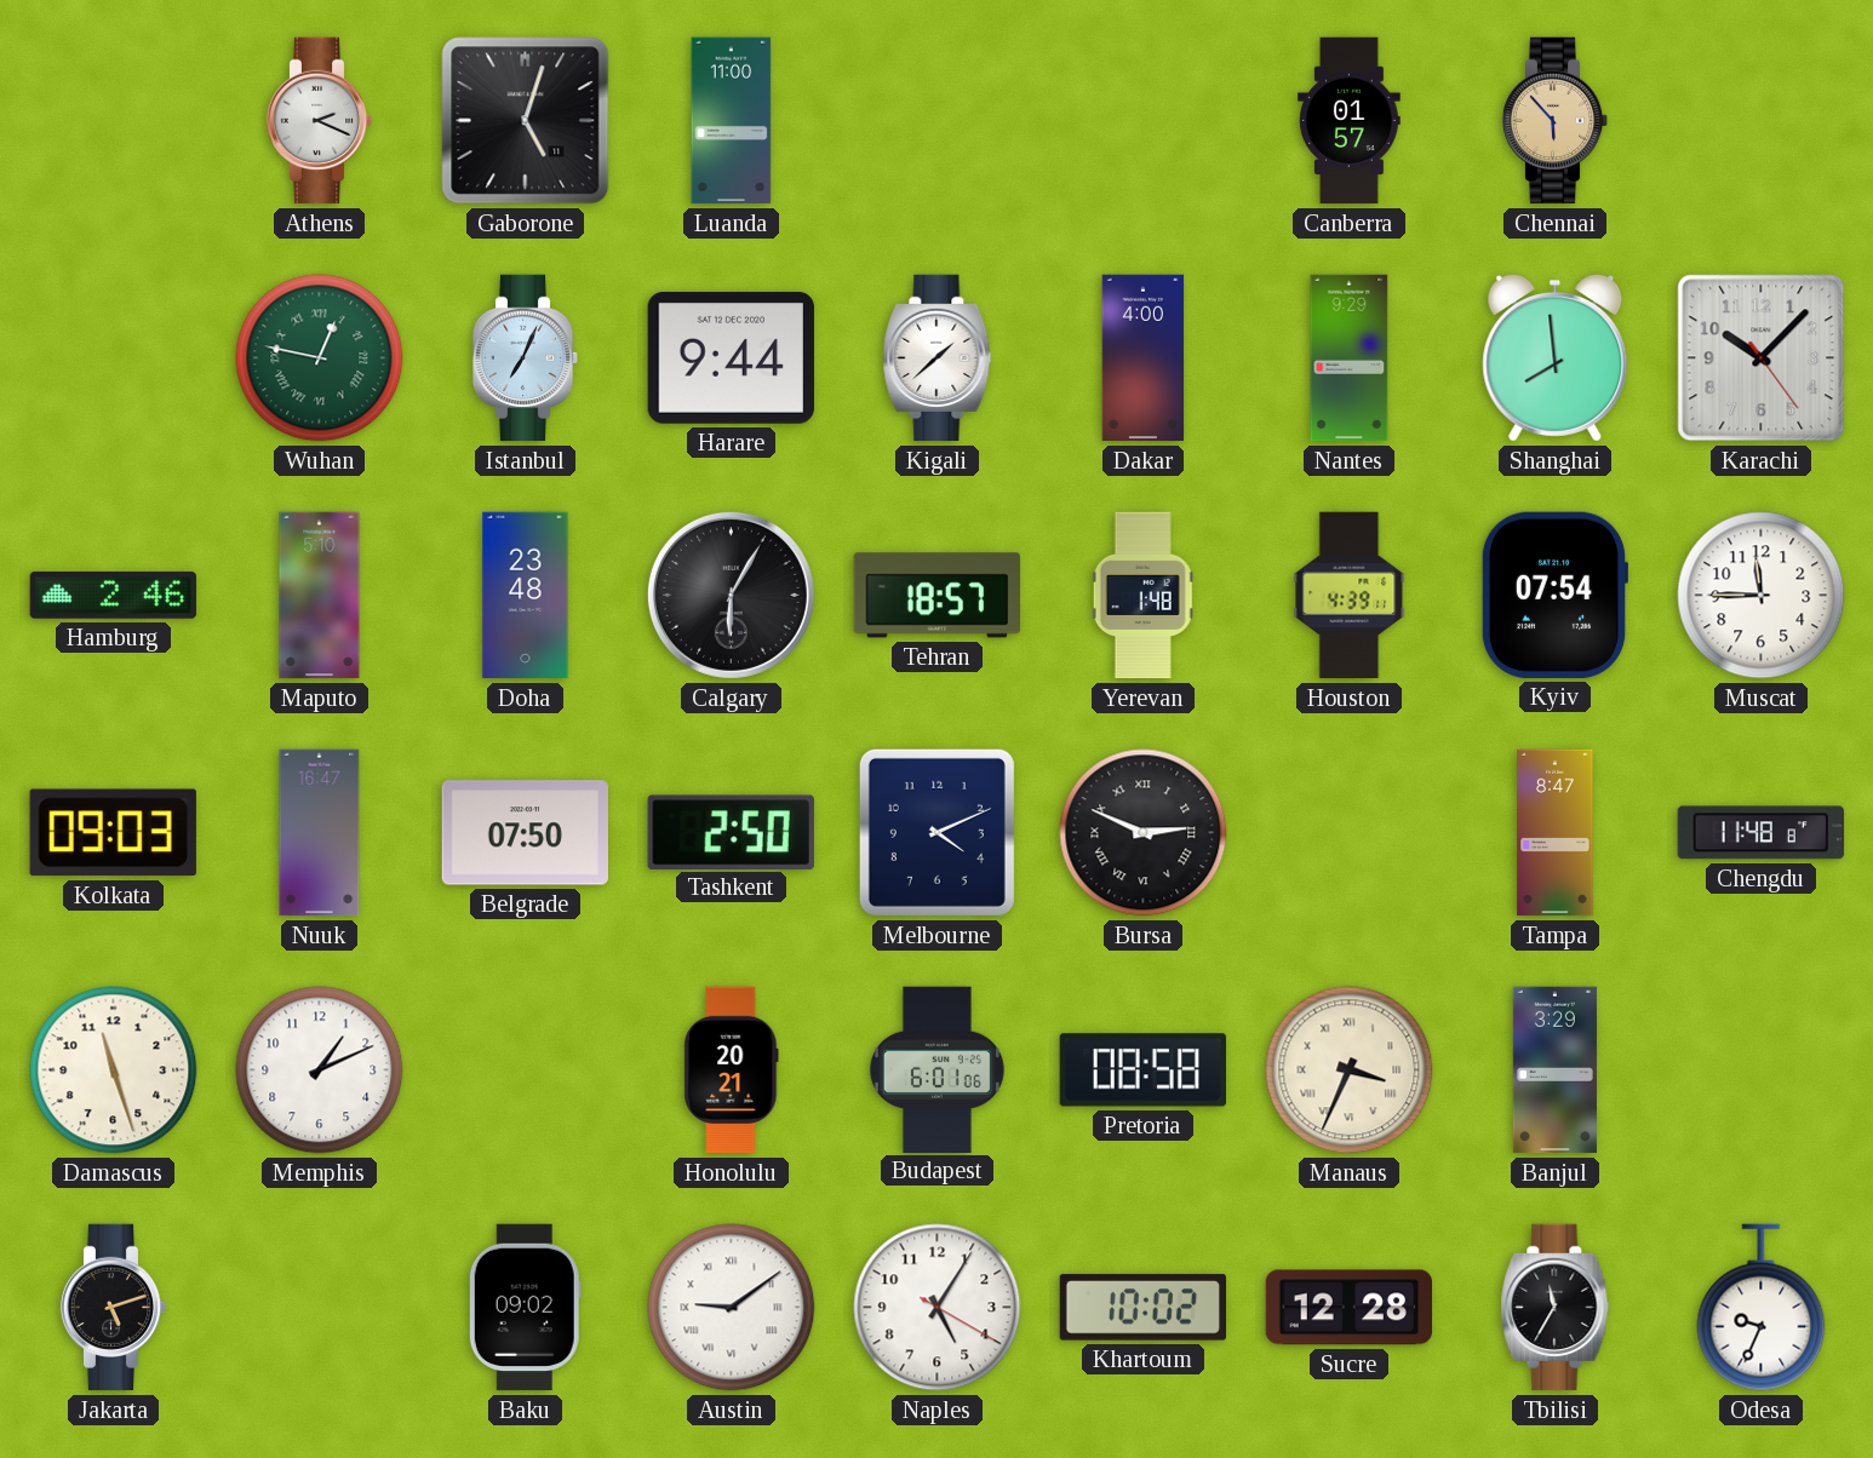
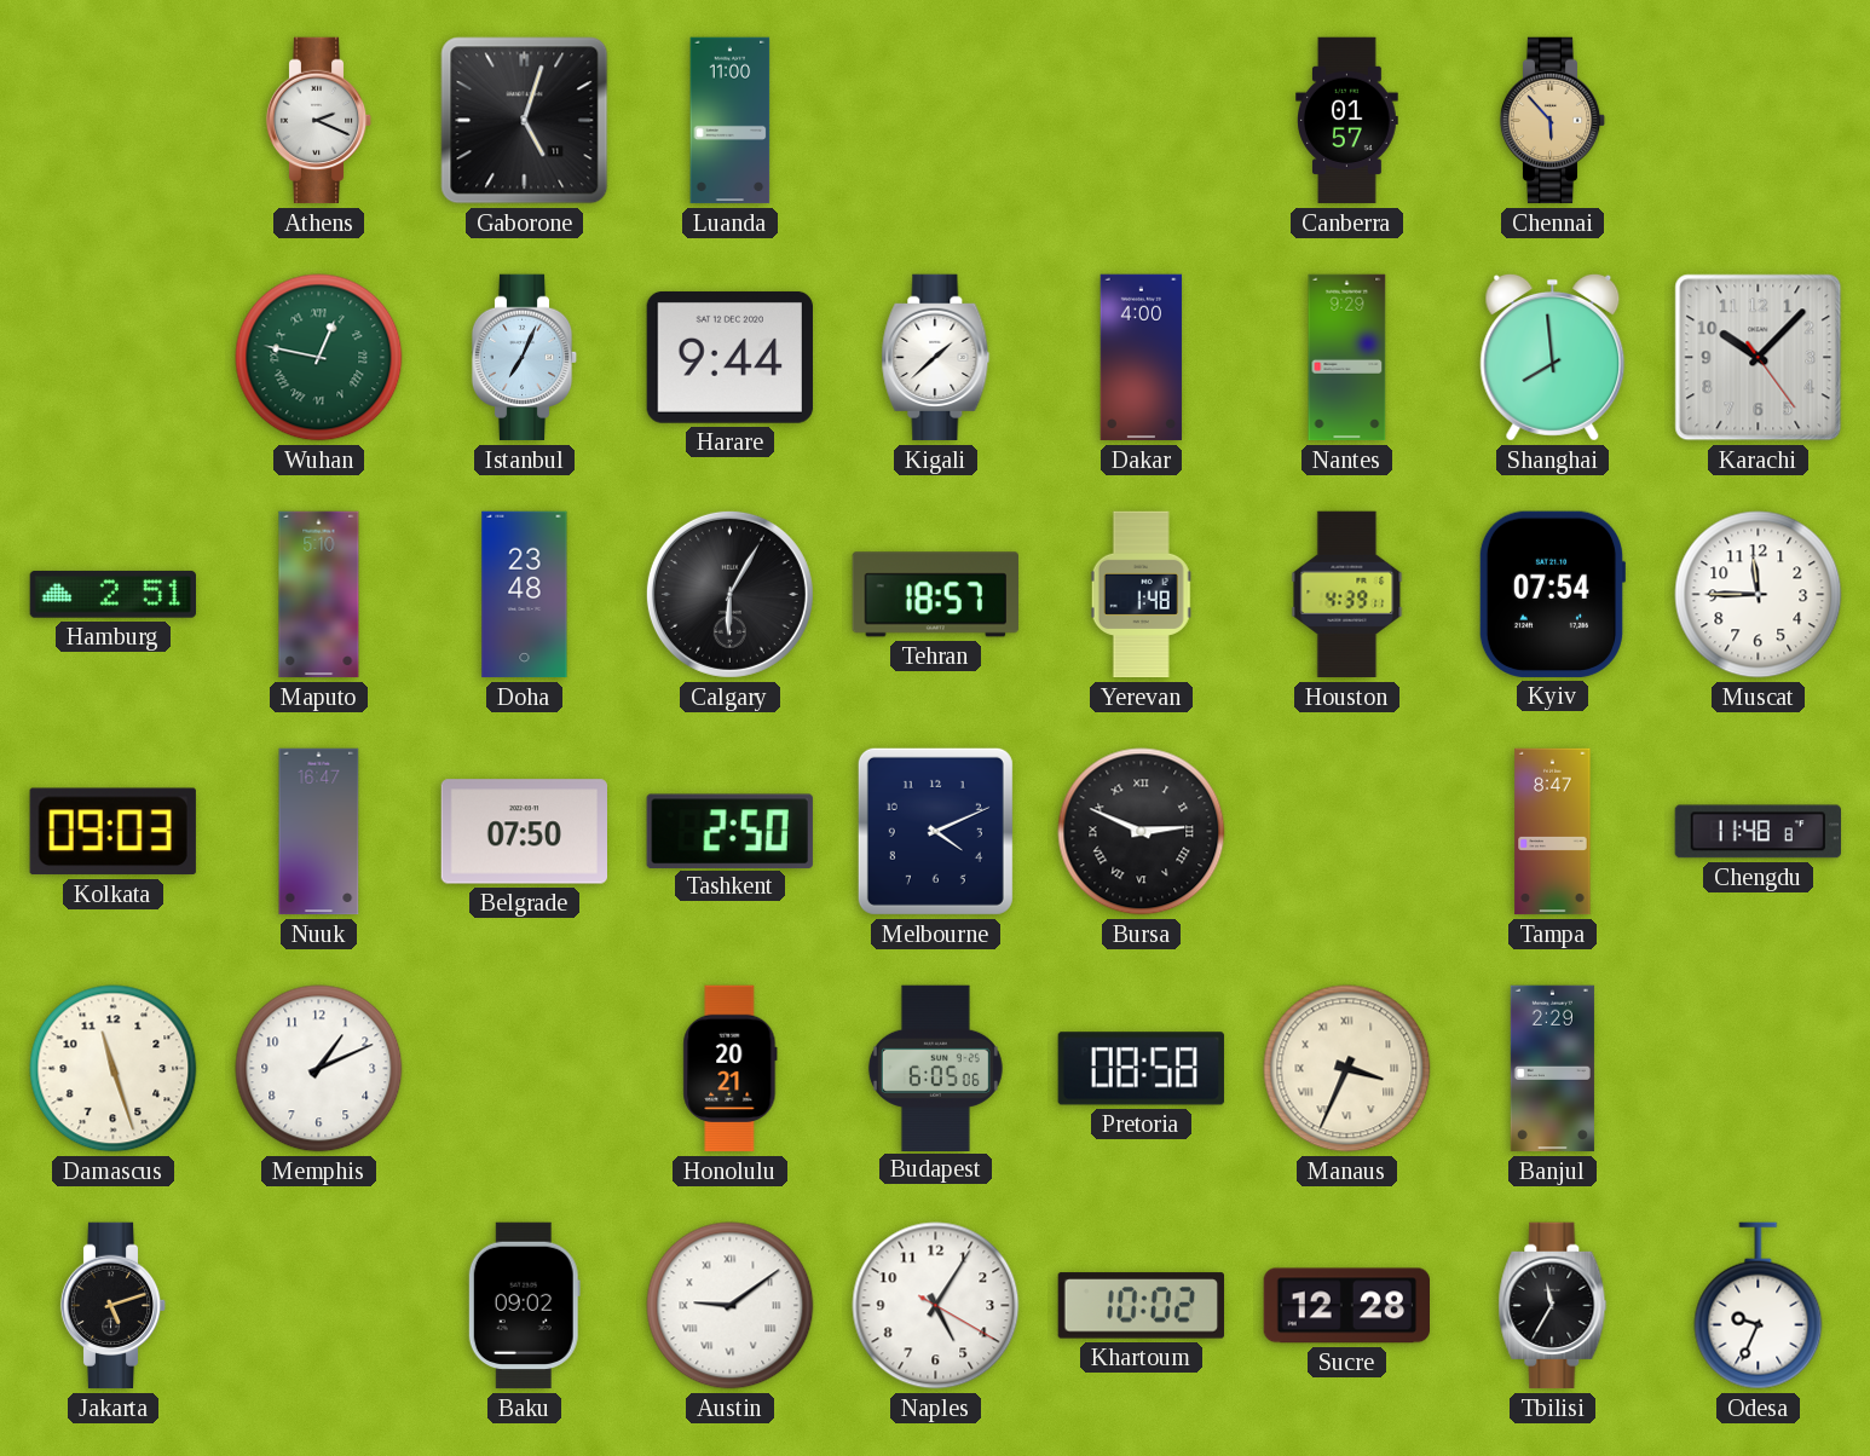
Hamburg: 2:46 -> 2:51
Budapest: 6:01 -> 6:05
Banjul: 3:29 -> 2:29
